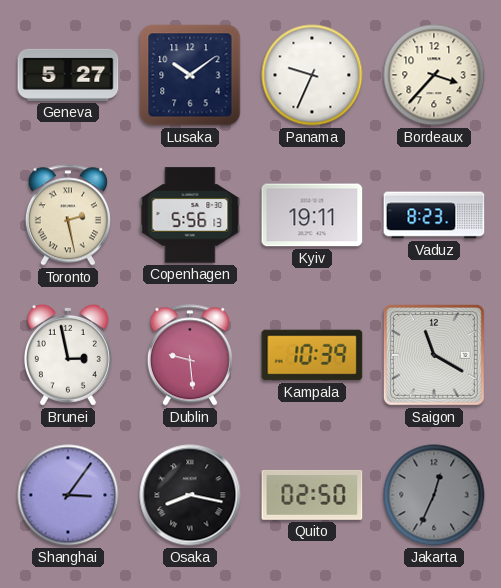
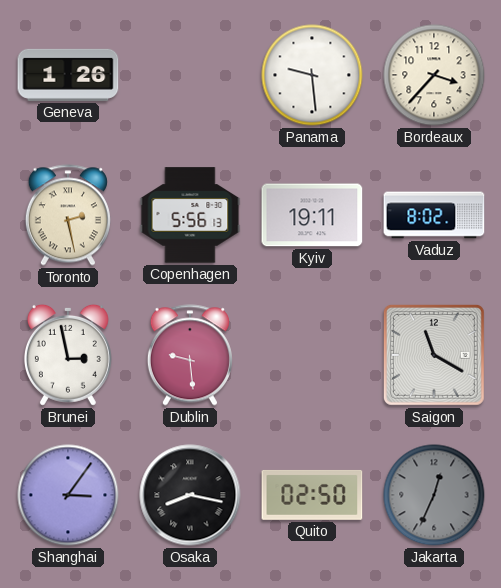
Geneva: 5:27 -> 1:26
Lusaka: 10:09 -> none
Panama: 9:34 -> 9:29
Vaduz: 8:23 -> 8:02
Kampala: 10:39 -> none
